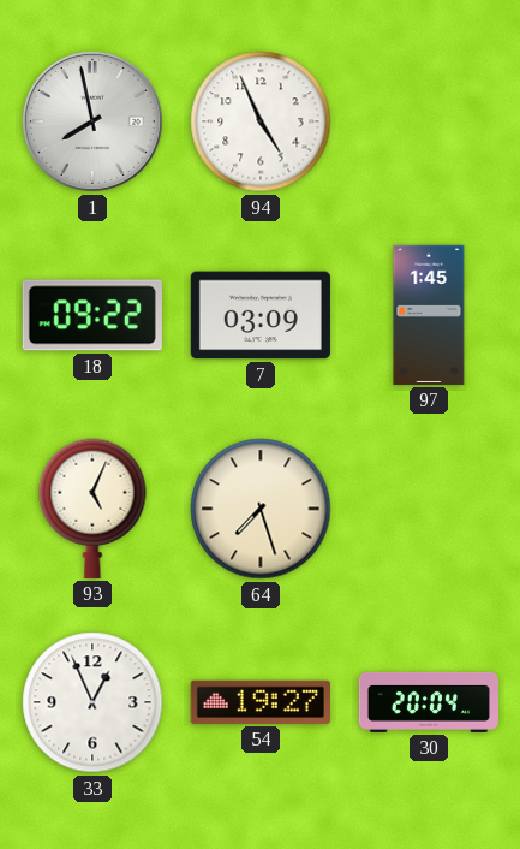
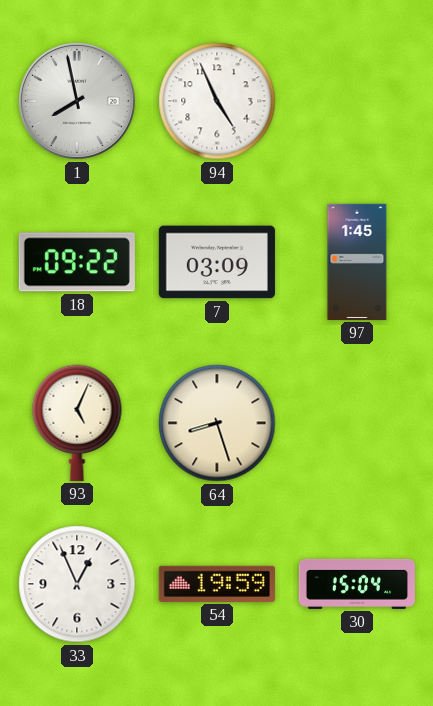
64: 7:27 -> 8:27
54: 19:27 -> 19:59
30: 20:04 -> 15:04
